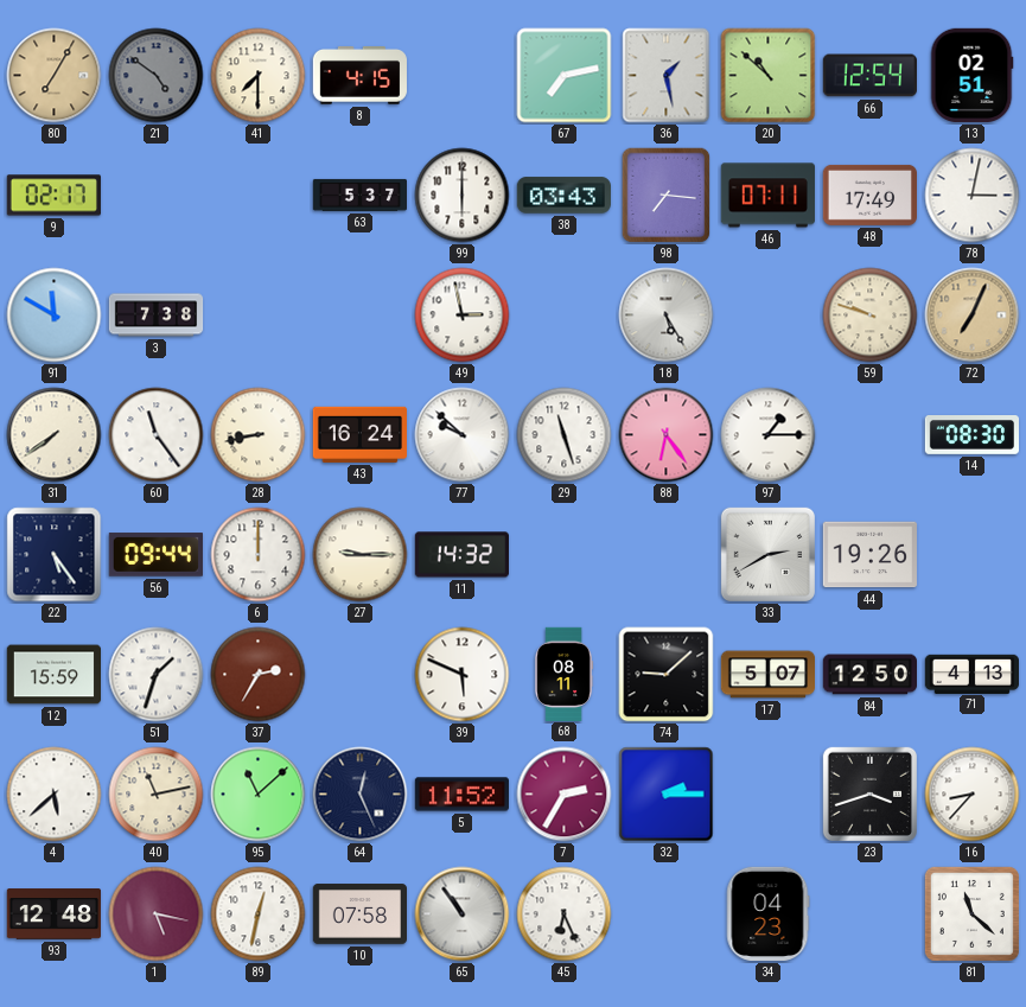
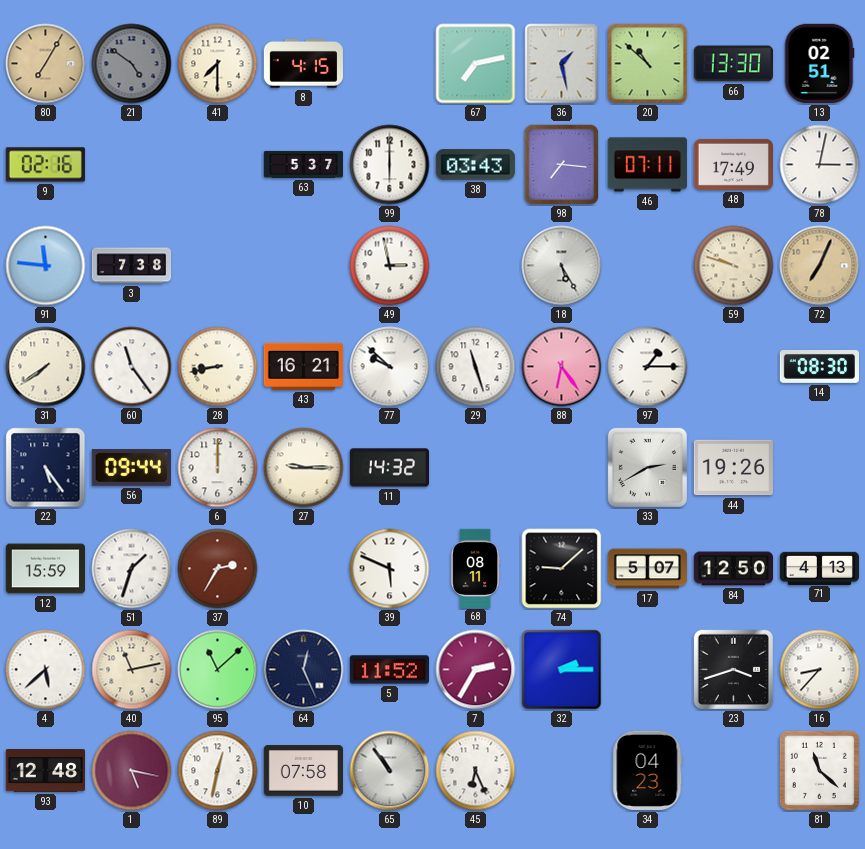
66: 12:54 -> 13:30
9: 02:17 -> 02:16
91: 11:50 -> 11:46
43: 16:24 -> 16:21
